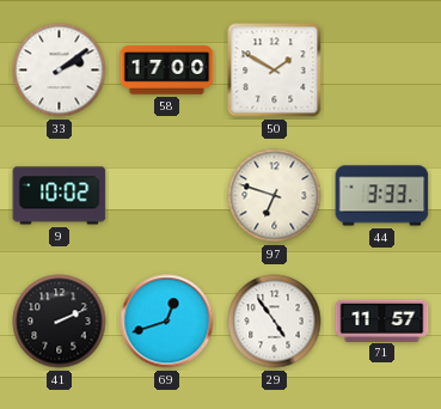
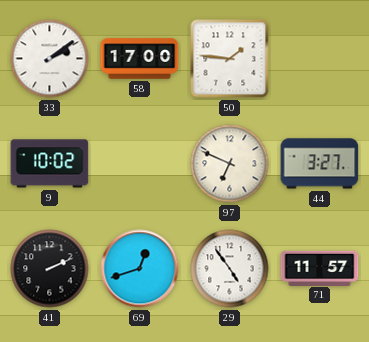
50: 1:50 -> 1:46
97: 6:48 -> 6:49
44: 3:33 -> 3:27
